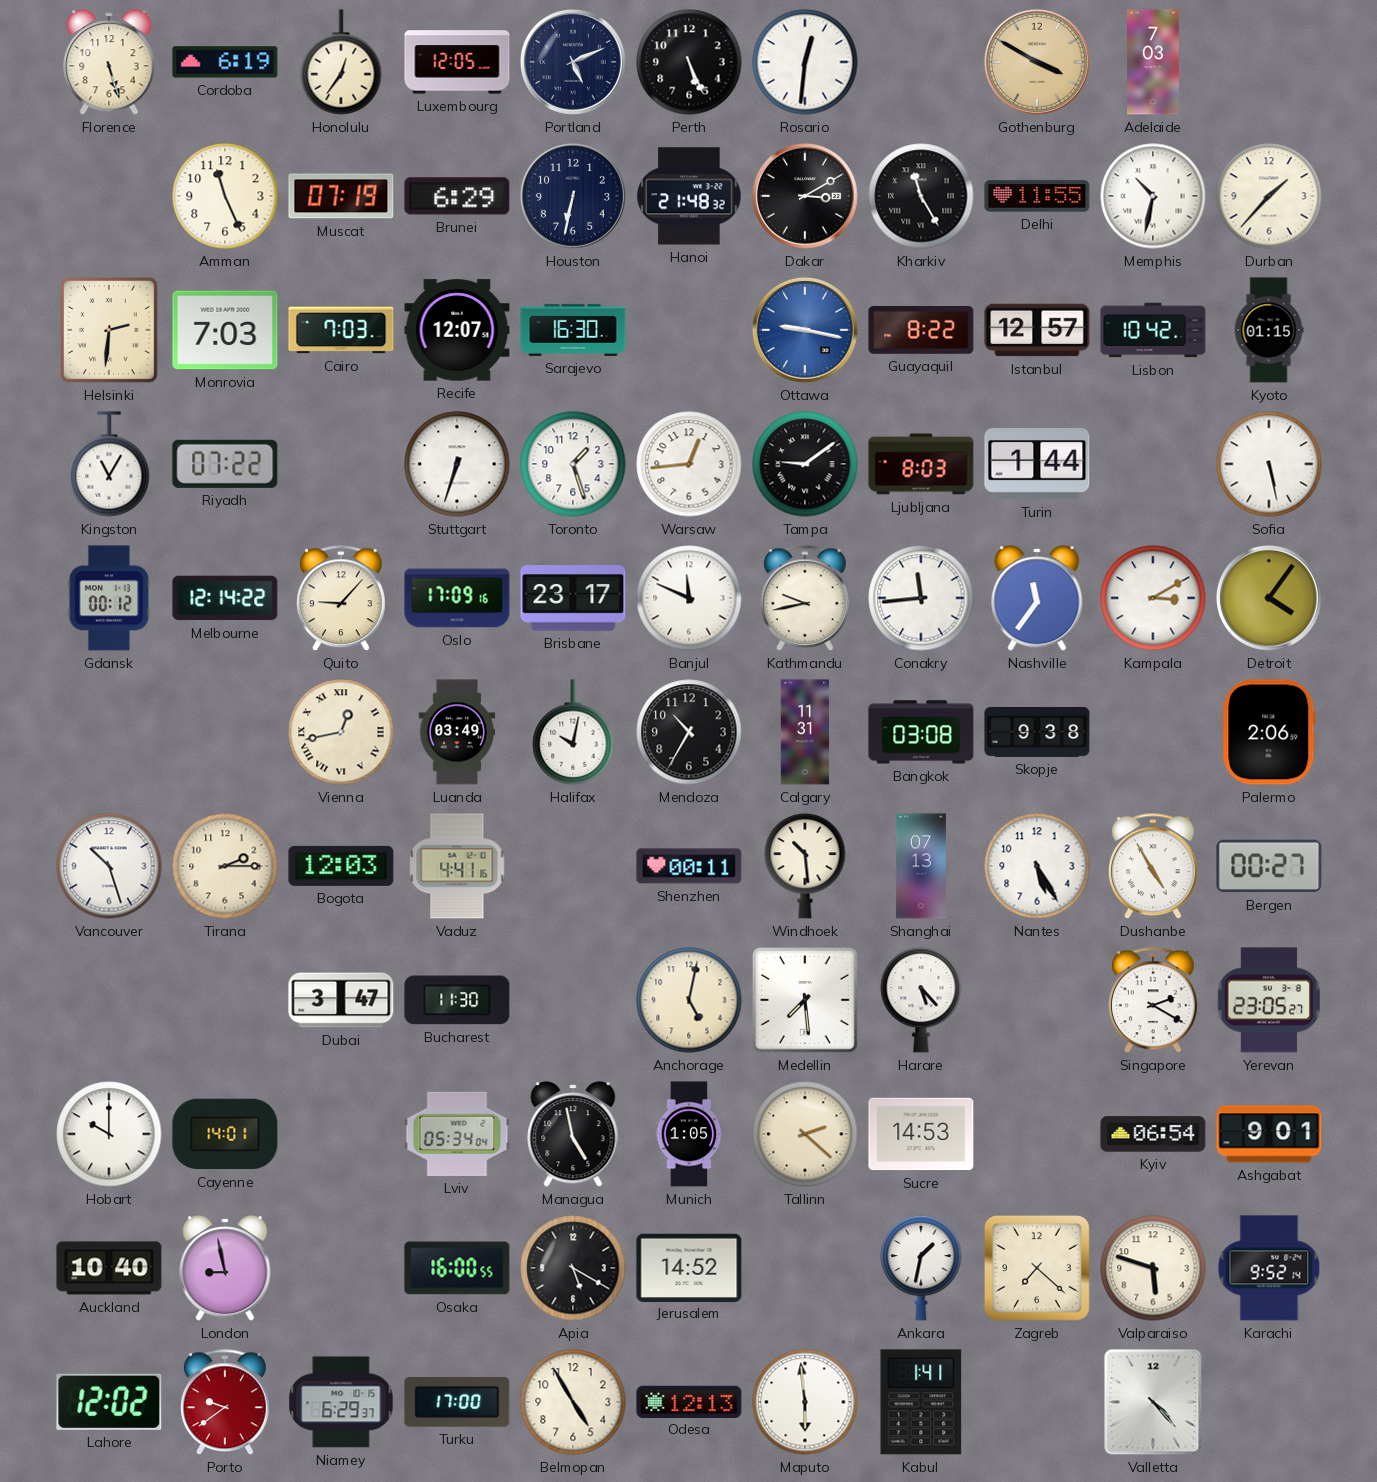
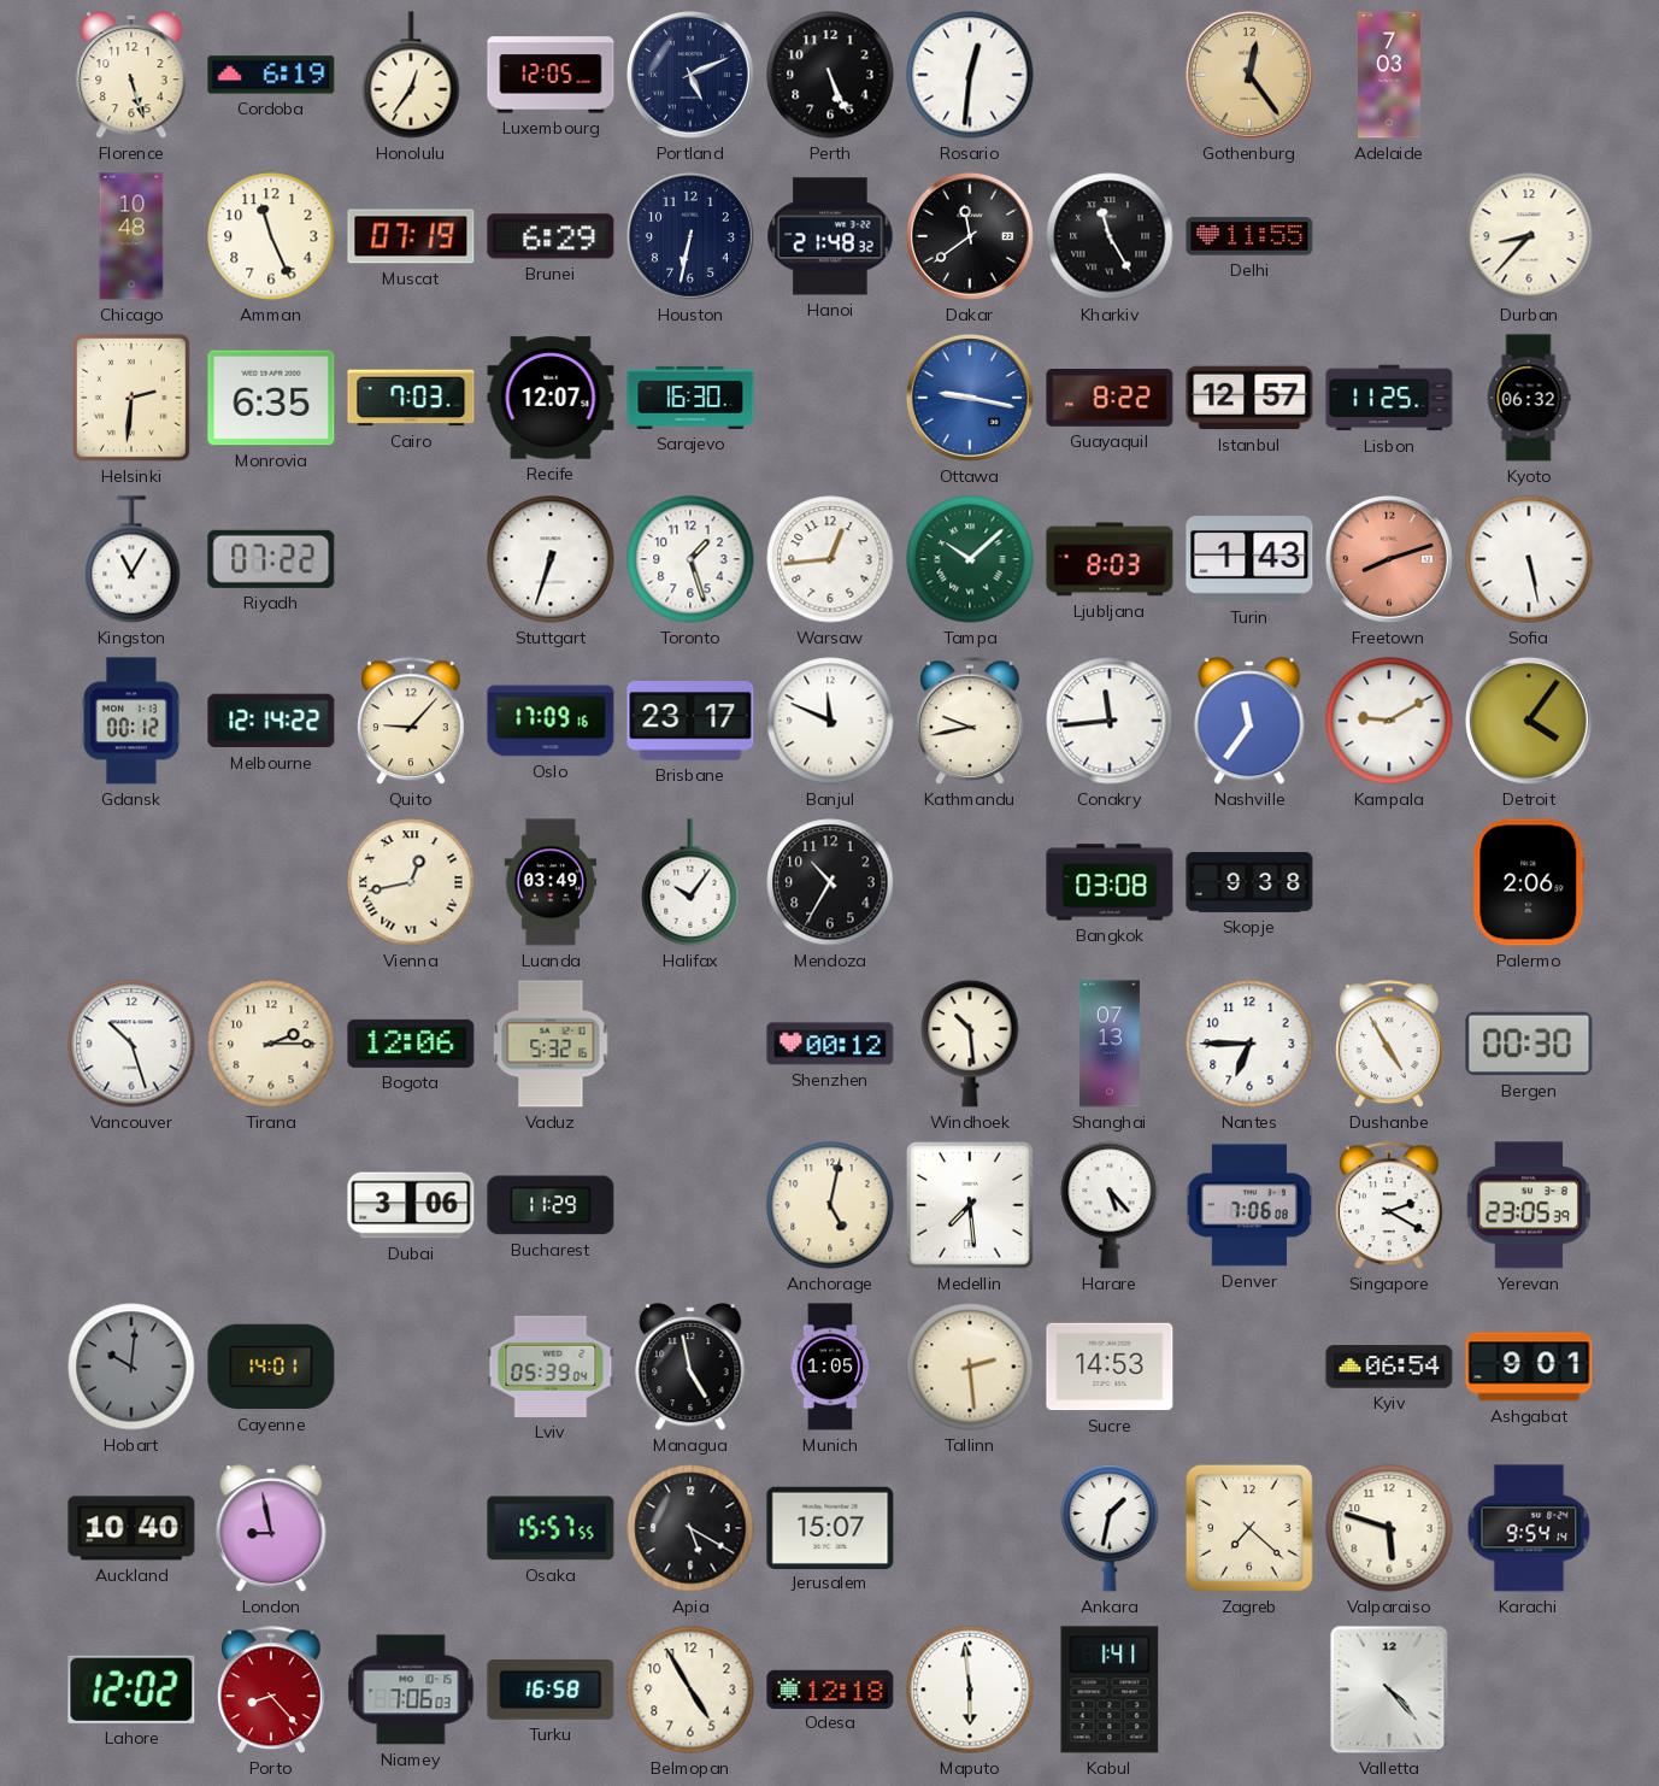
Gothenburg: 3:50 -> 12:24
Chicago: none -> 10:48
Dakar: 3:10 -> 11:39
Memphis: 10:32 -> none
Durban: 1:37 -> 8:37
Monrovia: 7:03 -> 6:35
Lisbon: 10:42 -> 11:25
Kyoto: 01:15 -> 06:32
Tampa: 9:09 -> 10:08
Tampa dial: black -> green
Turin: 1:44 -> 1:43
Freetown: none -> 8:12
Kampala: 3:10 -> 9:10
Halifax: 10:02 -> 10:06
Calgary: 11:31 -> none
Bogota: 12:03 -> 12:06
Vaduz: 4:41 -> 5:32
Shenzhen: 00:11 -> 00:12
Nantes: 5:25 -> 6:45
Bergen: 00:27 -> 00:30
Dubai: 3:47 -> 3:06
Bucharest: 11:30 -> 11:29
Denver: none -> 7:06
Yerevan: 23:05:27 -> 23:05:39
Hobart: 10:00 -> 10:01
Hobart dial: white -> grey
Lviv: 05:34 -> 05:39
Tallinn: 2:22 -> 2:29
Osaka: 16:00 -> 15:57
Jerusalem: 14:52 -> 15:07
Karachi: 9:52 -> 9:54
Porto: 9:39 -> 8:23
Niamey: 6:29 -> 7:06
Turku: 17:00 -> 16:58
Odesa: 12:13 -> 12:18
